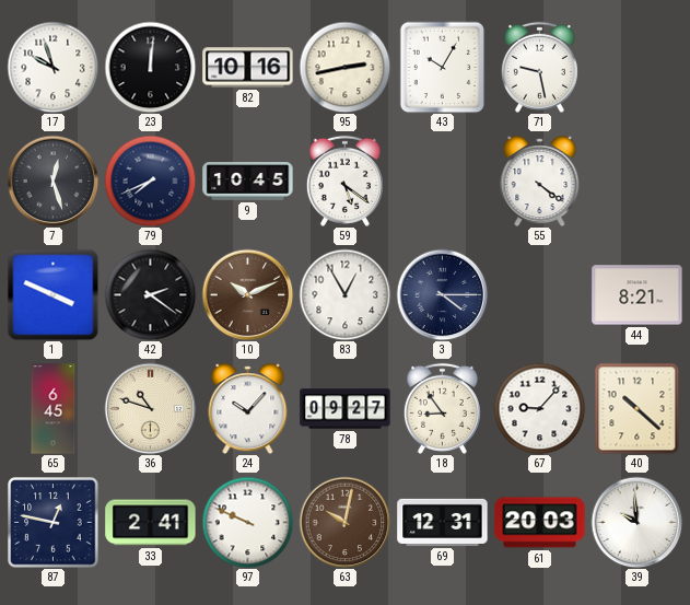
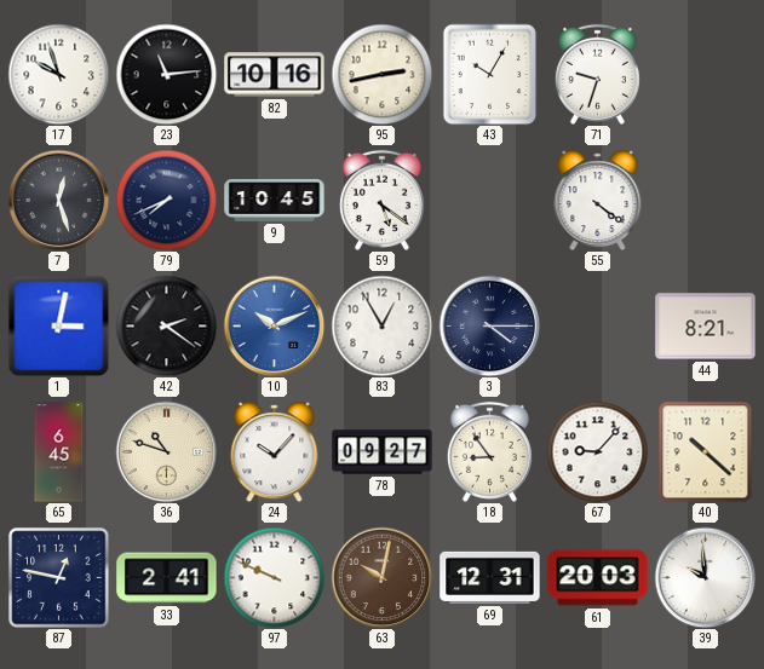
23: 12:01 -> 11:14
71: 9:28 -> 9:33
1: 3:49 -> 3:02
10 dial: brown -> blue
